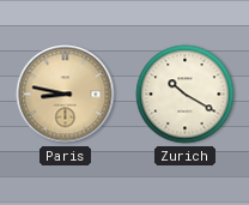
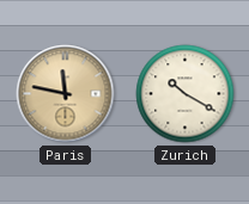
Paris: 8:47 -> 11:47
